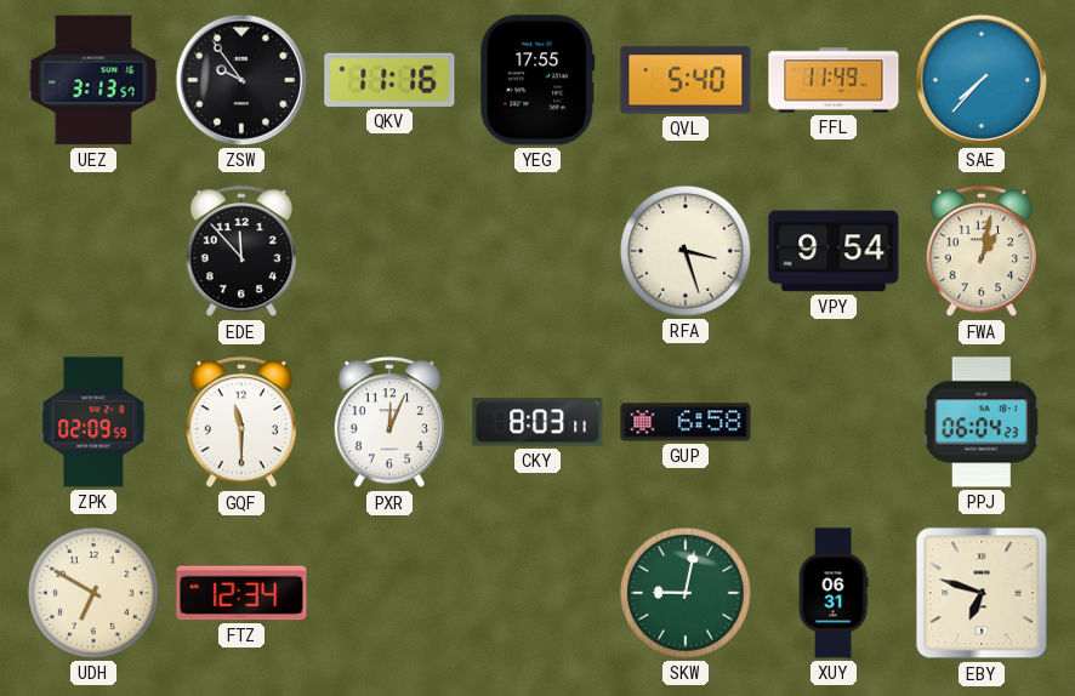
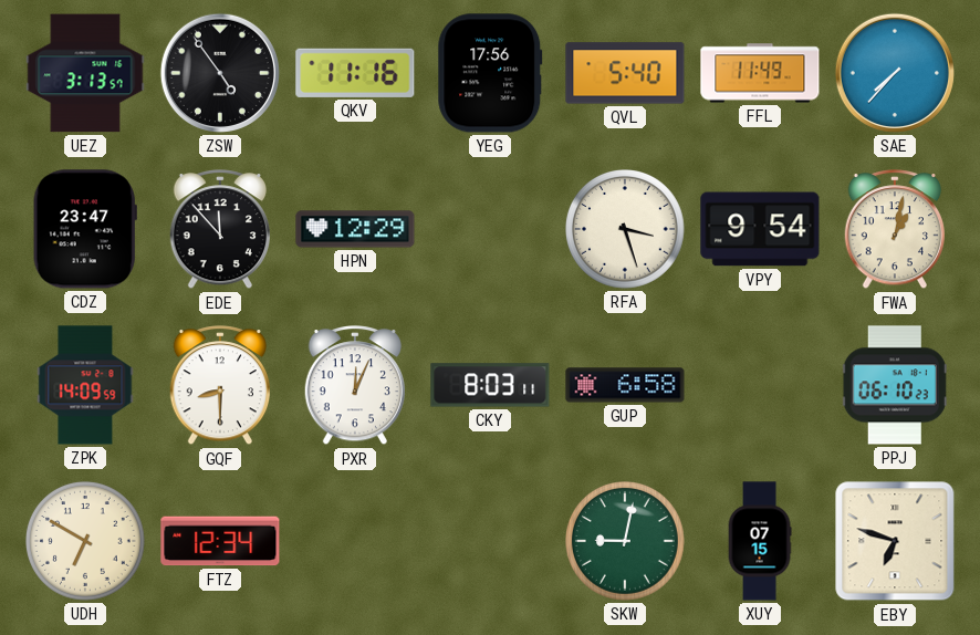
ZSW: 9:54 -> 4:54
YEG: 17:55 -> 17:56
CDZ: none -> 23:47
HPN: none -> 12:29
ZPK: 02:09 -> 14:09
GQF: 11:30 -> 8:30
PPJ: 06:04 -> 06:10
XUY: 06:31 -> 07:15
